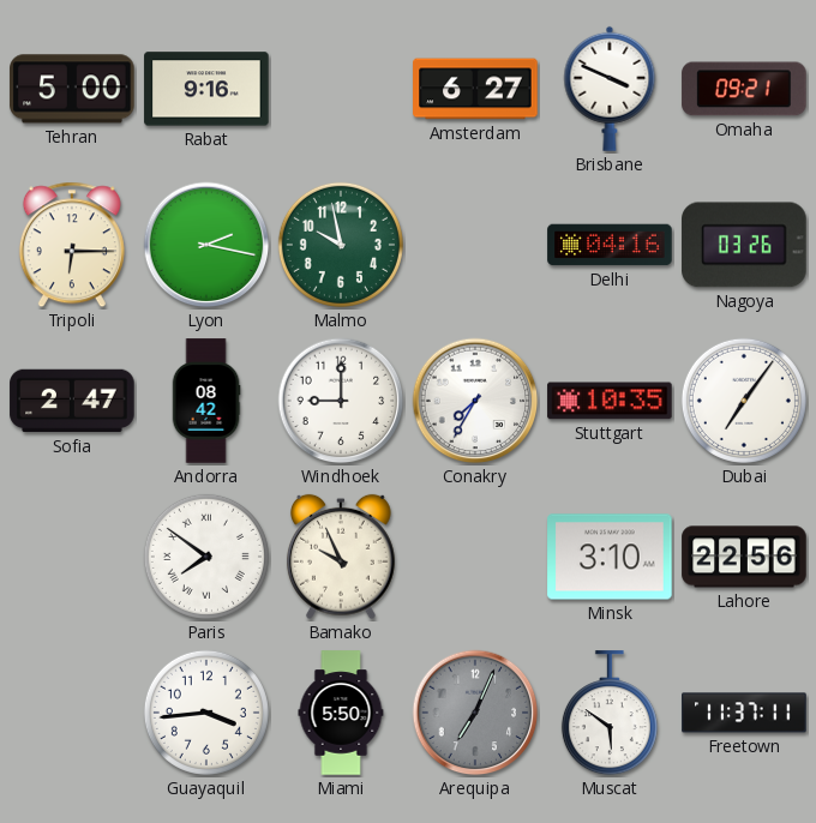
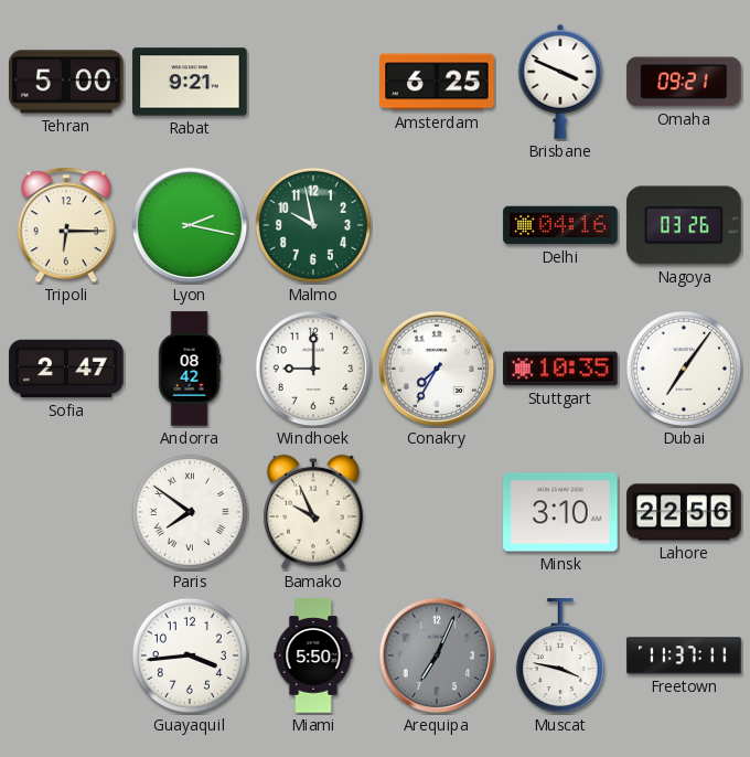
Rabat: 9:16 -> 9:21
Amsterdam: 6:27 -> 6:25
Muscat: 5:51 -> 3:47
